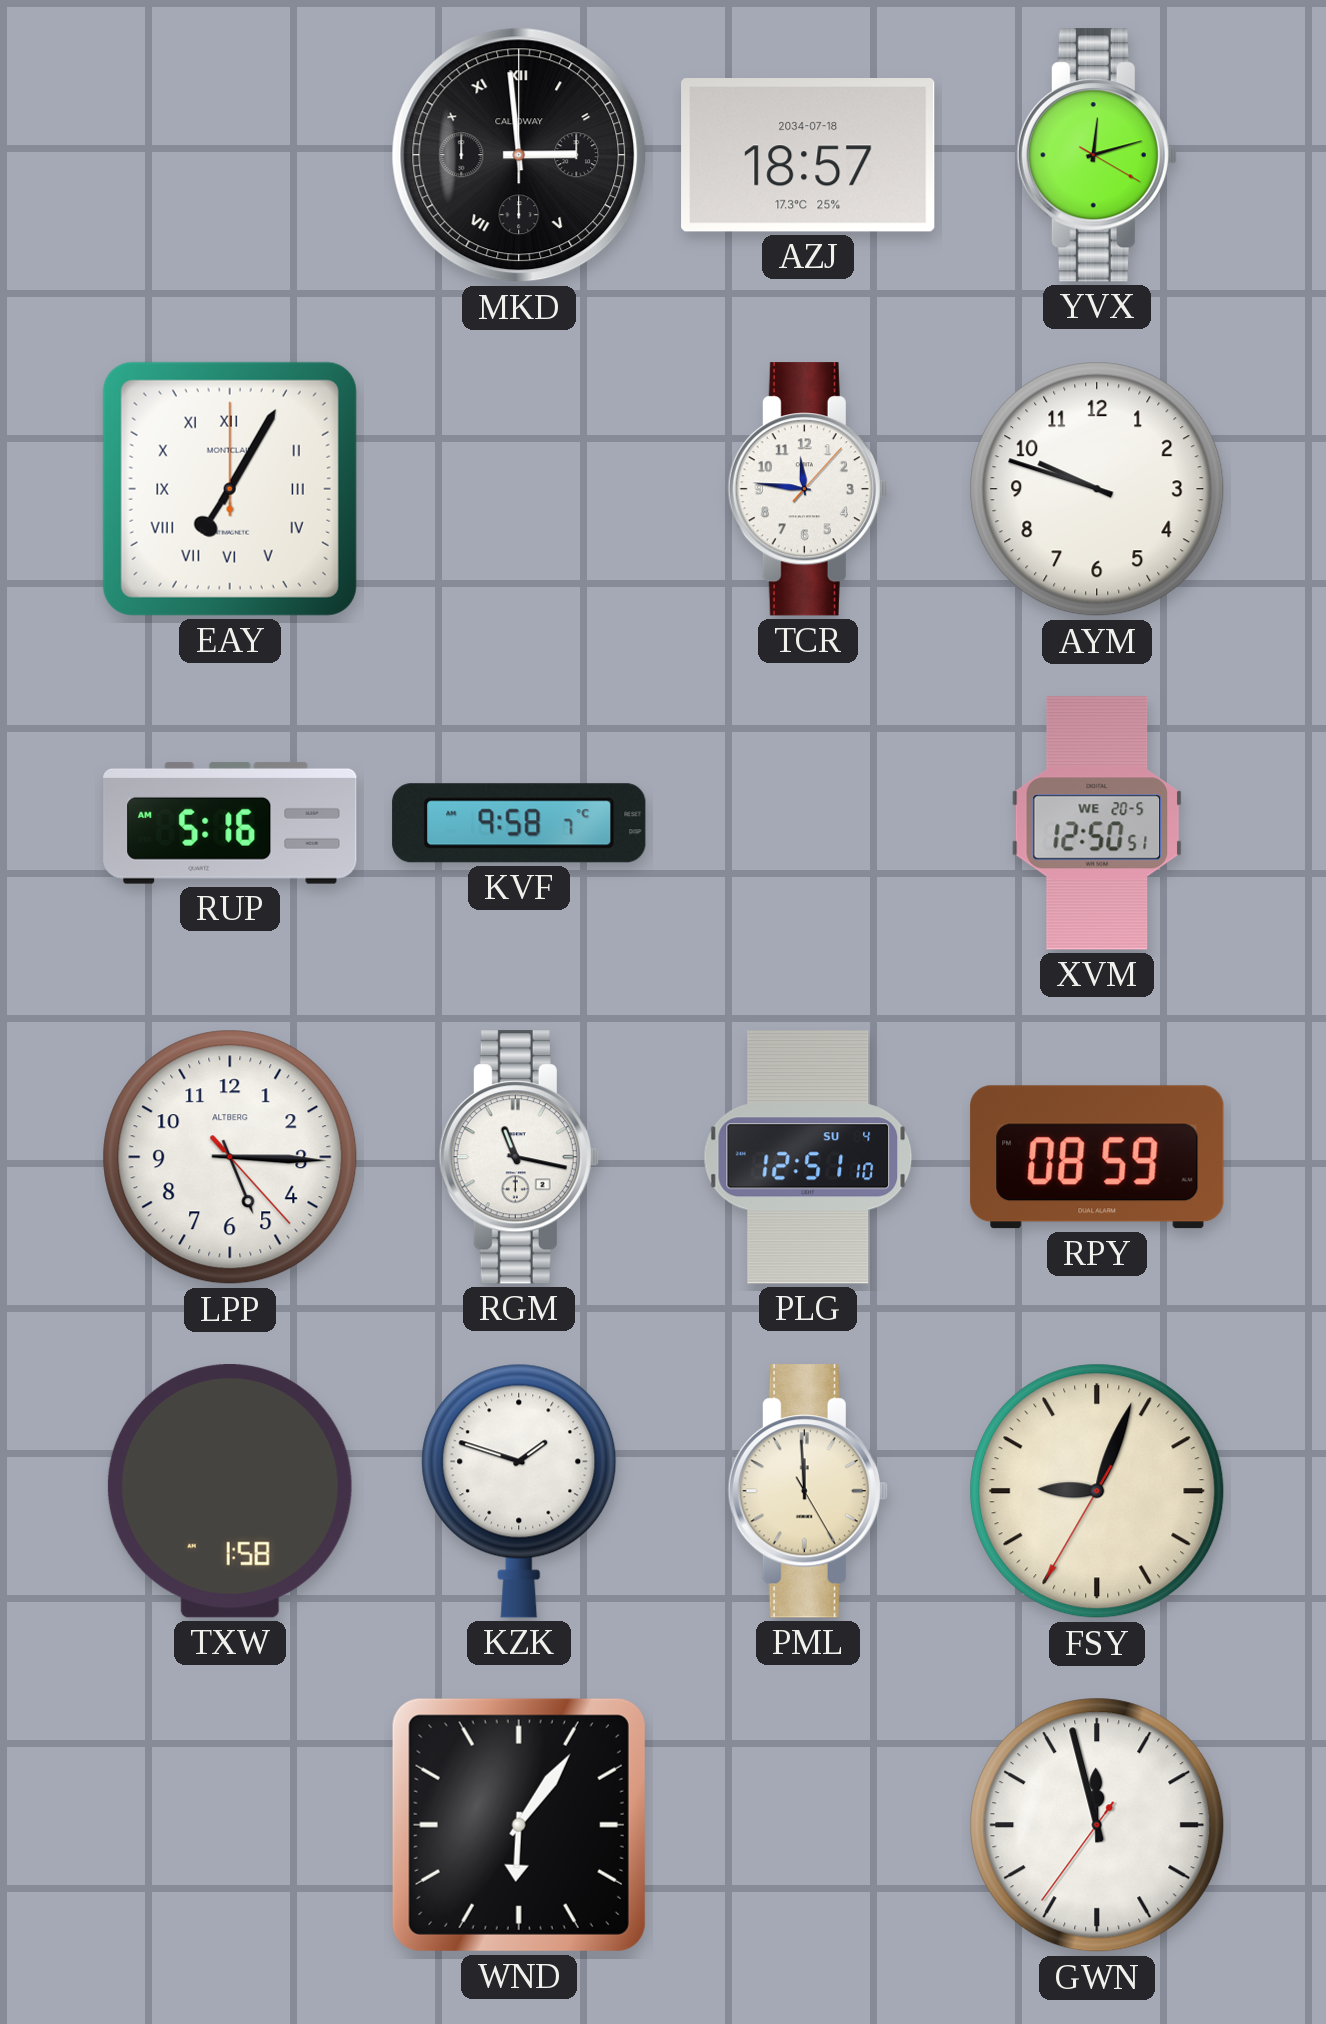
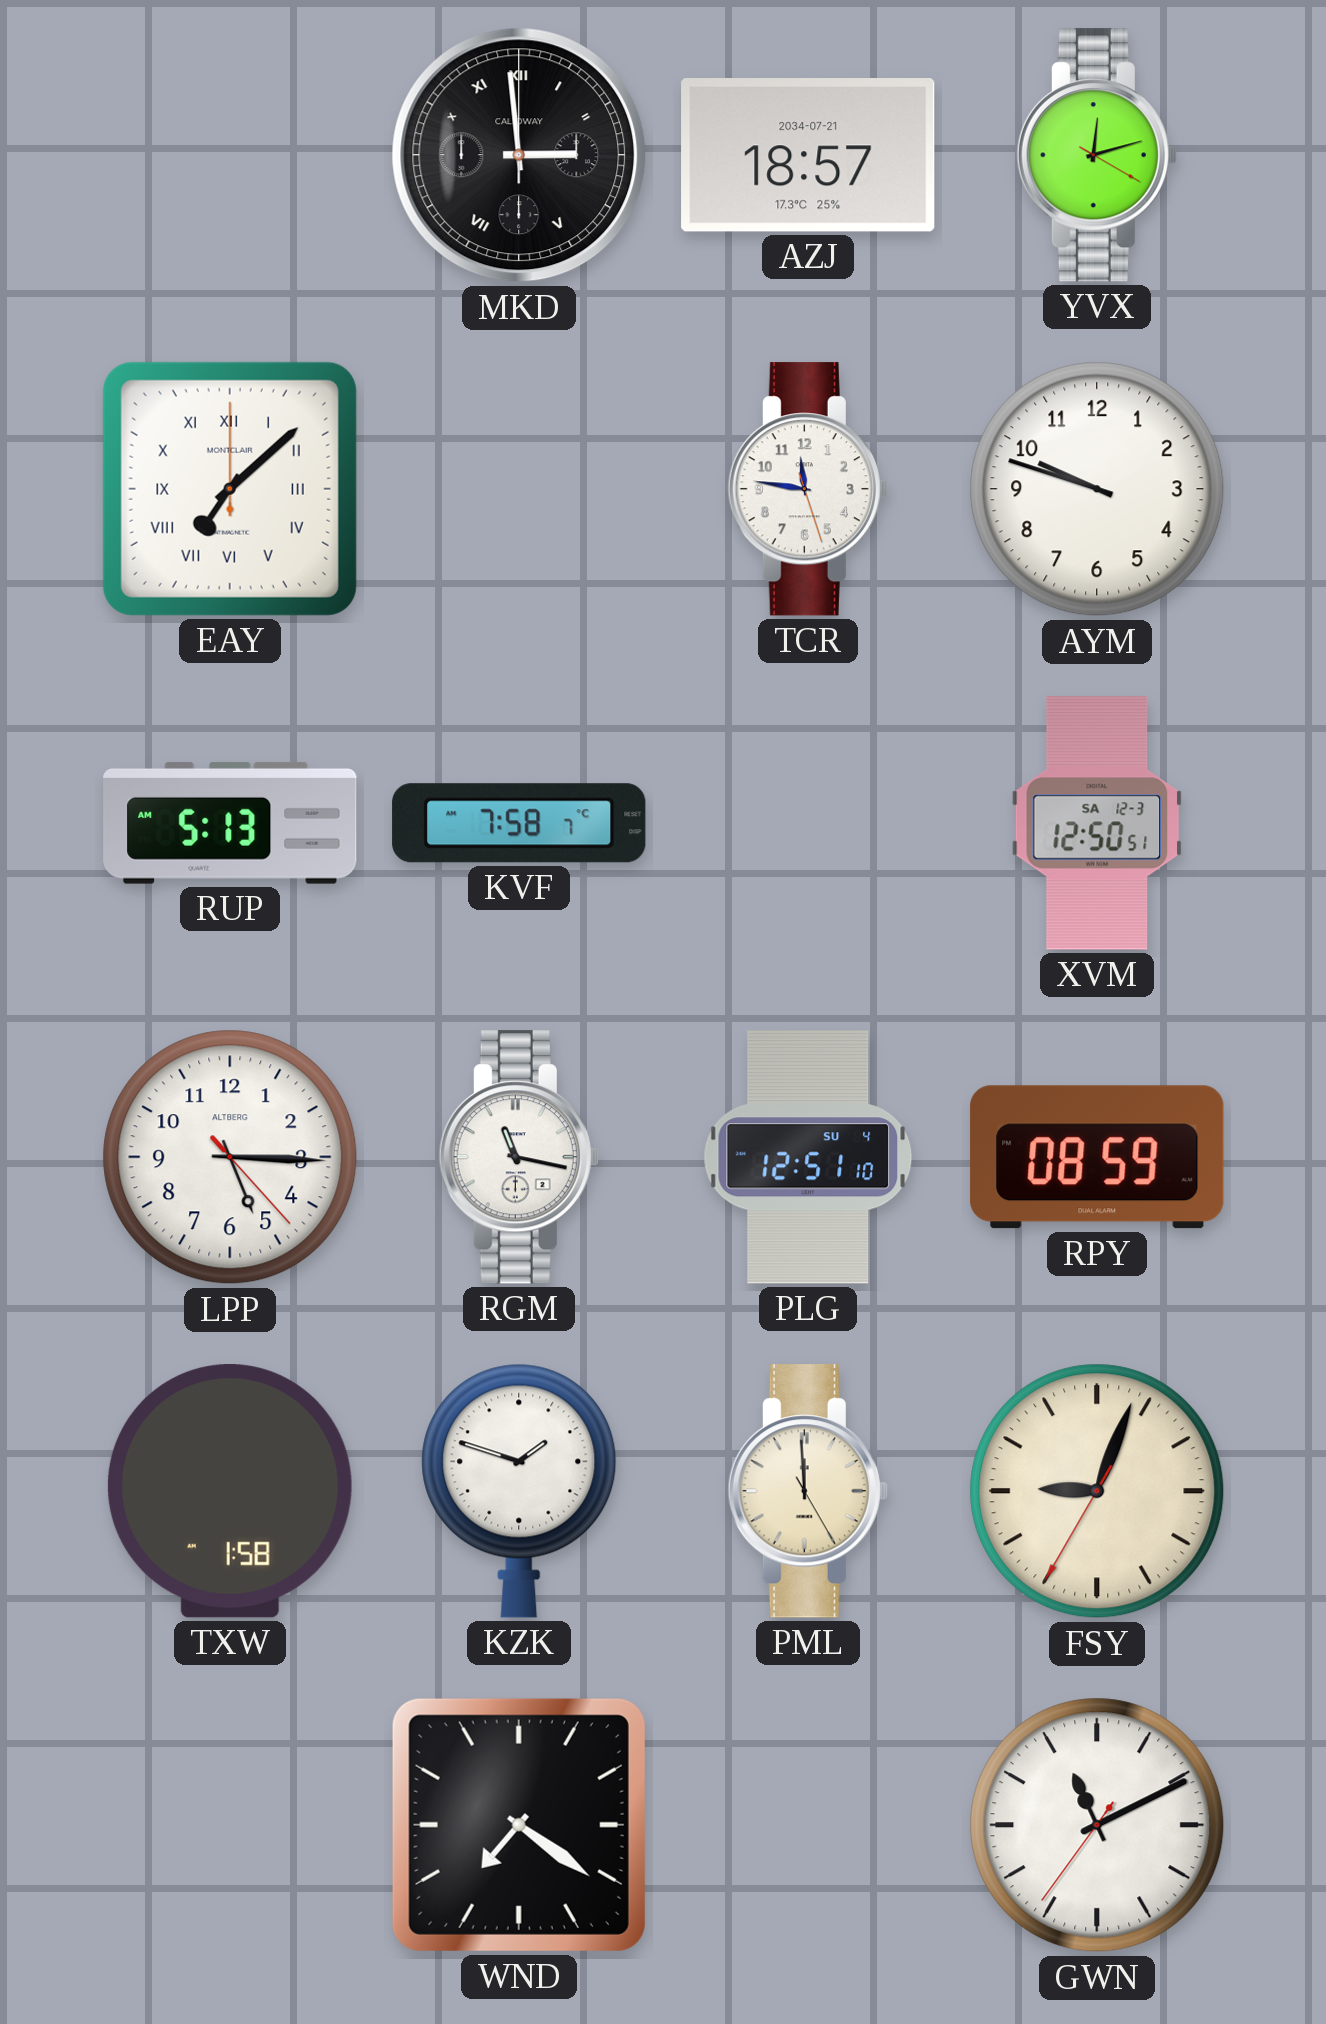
AZJ date: 2034-07-18 -> 2034-07-21
EAY: 7:05 -> 7:08
TCR: 11:46:07 -> 11:46:27
RUP: 5:16 -> 5:13
KVF: 9:58 -> 7:58
XVM date: WE 20-5 -> SA 12-3
WND: 6:06 -> 7:21
GWN: 11:57 -> 11:10
